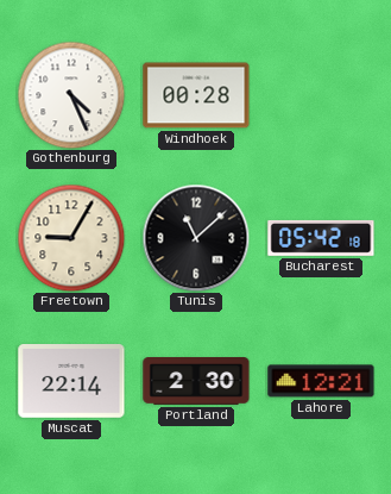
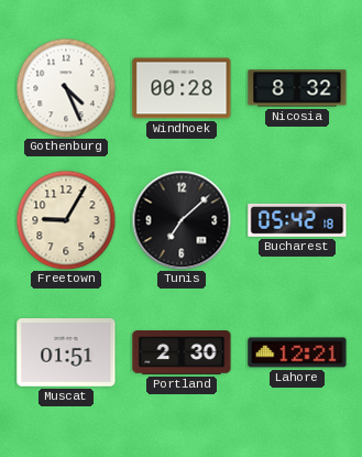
Nicosia: none -> 8:32
Tunis: 11:08 -> 7:08
Muscat: 22:14 -> 01:51
